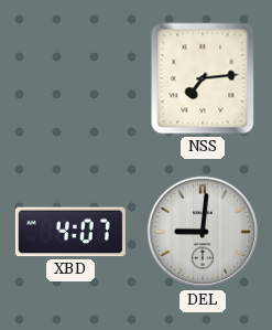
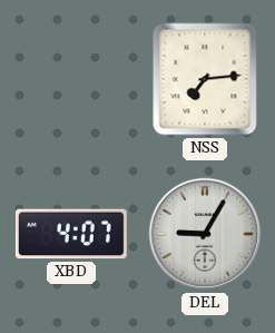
DEL: 9:01 -> 9:05
